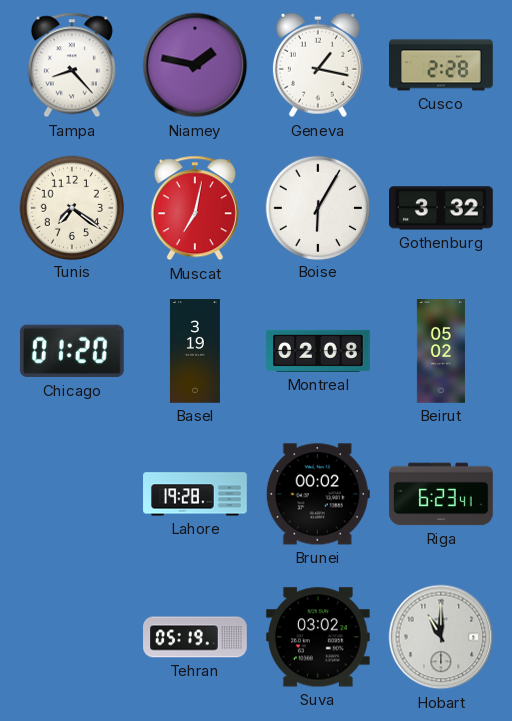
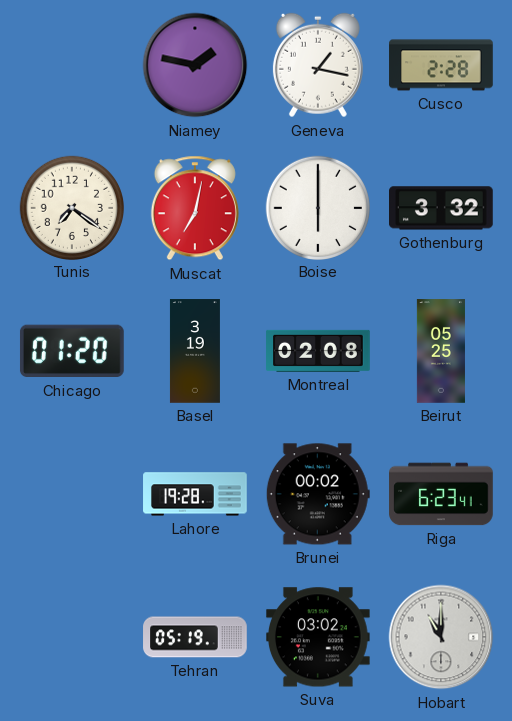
Tampa: 8:23 -> none
Boise: 6:05 -> 6:00
Beirut: 05:02 -> 05:25
